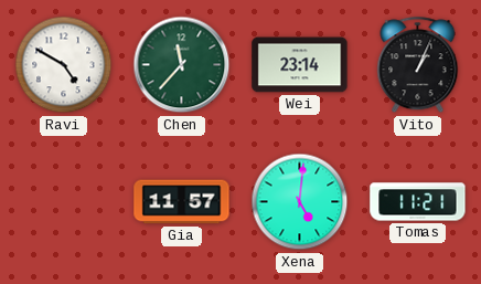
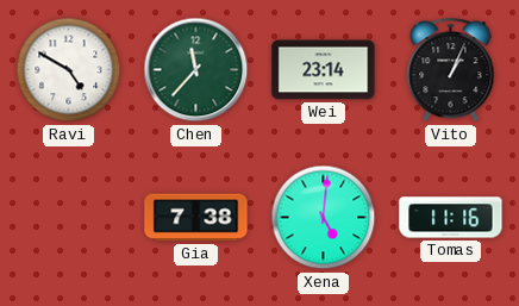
Gia: 11:57 -> 7:38
Tomas: 11:21 -> 11:16
